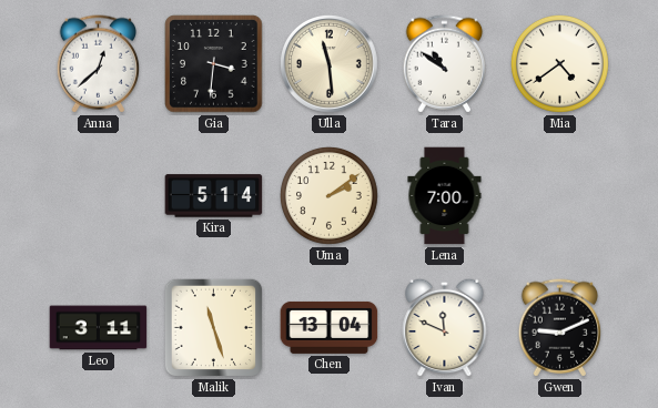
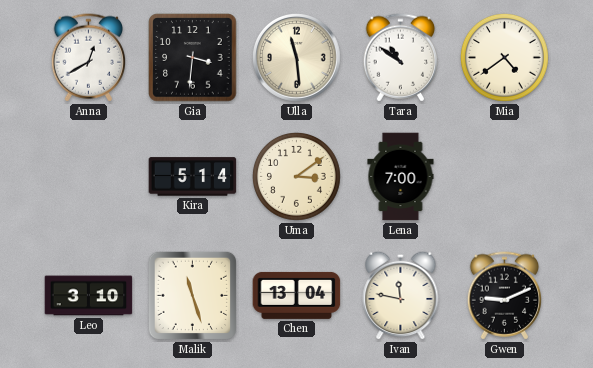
Anna: 12:38 -> 12:40
Uma: 2:09 -> 3:09
Leo: 3:11 -> 3:10
Ivan: 11:49 -> 11:47
